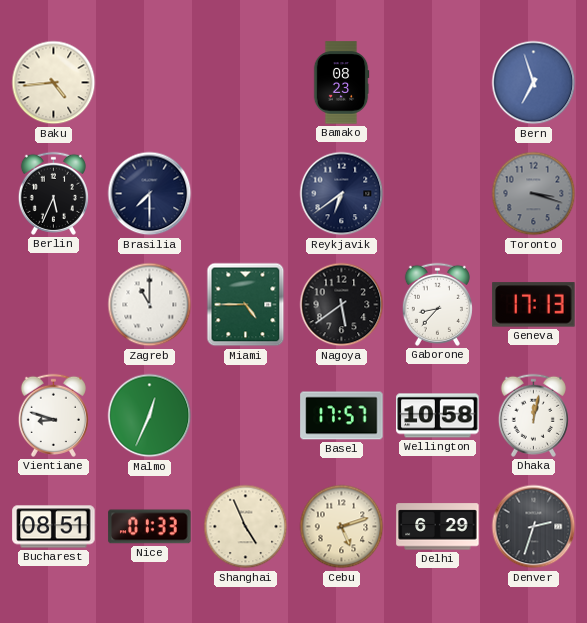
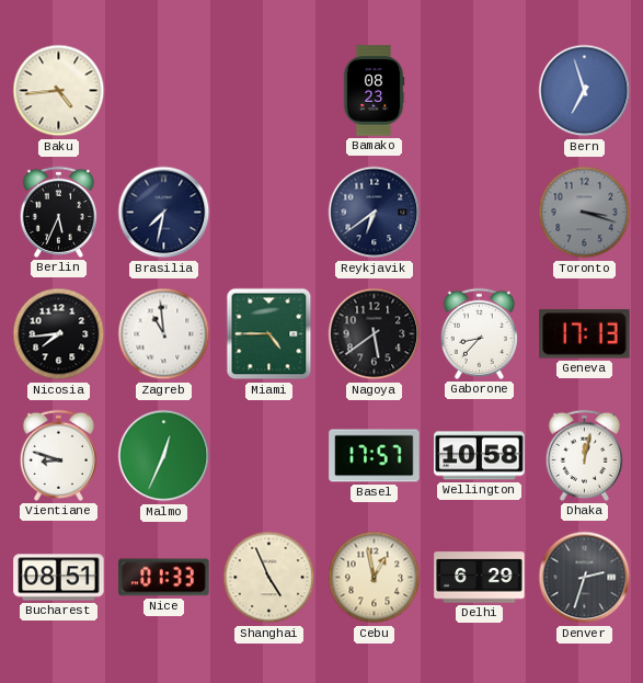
Brasilia: 7:30 -> 7:32
Nicosia: none -> 7:44
Zagreb: 11:00 -> 10:59
Cebu: 5:12 -> 12:58
